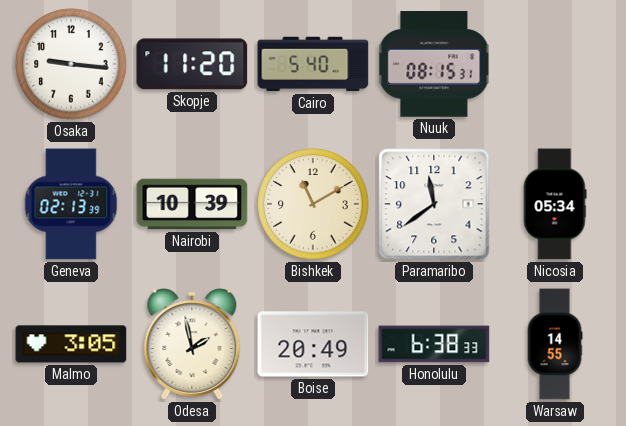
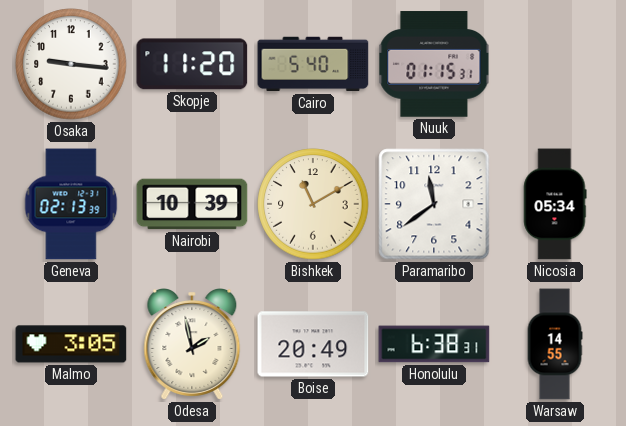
Nuuk: 08:15 -> 01:15
Honolulu: 6:38:33 -> 6:38:31
